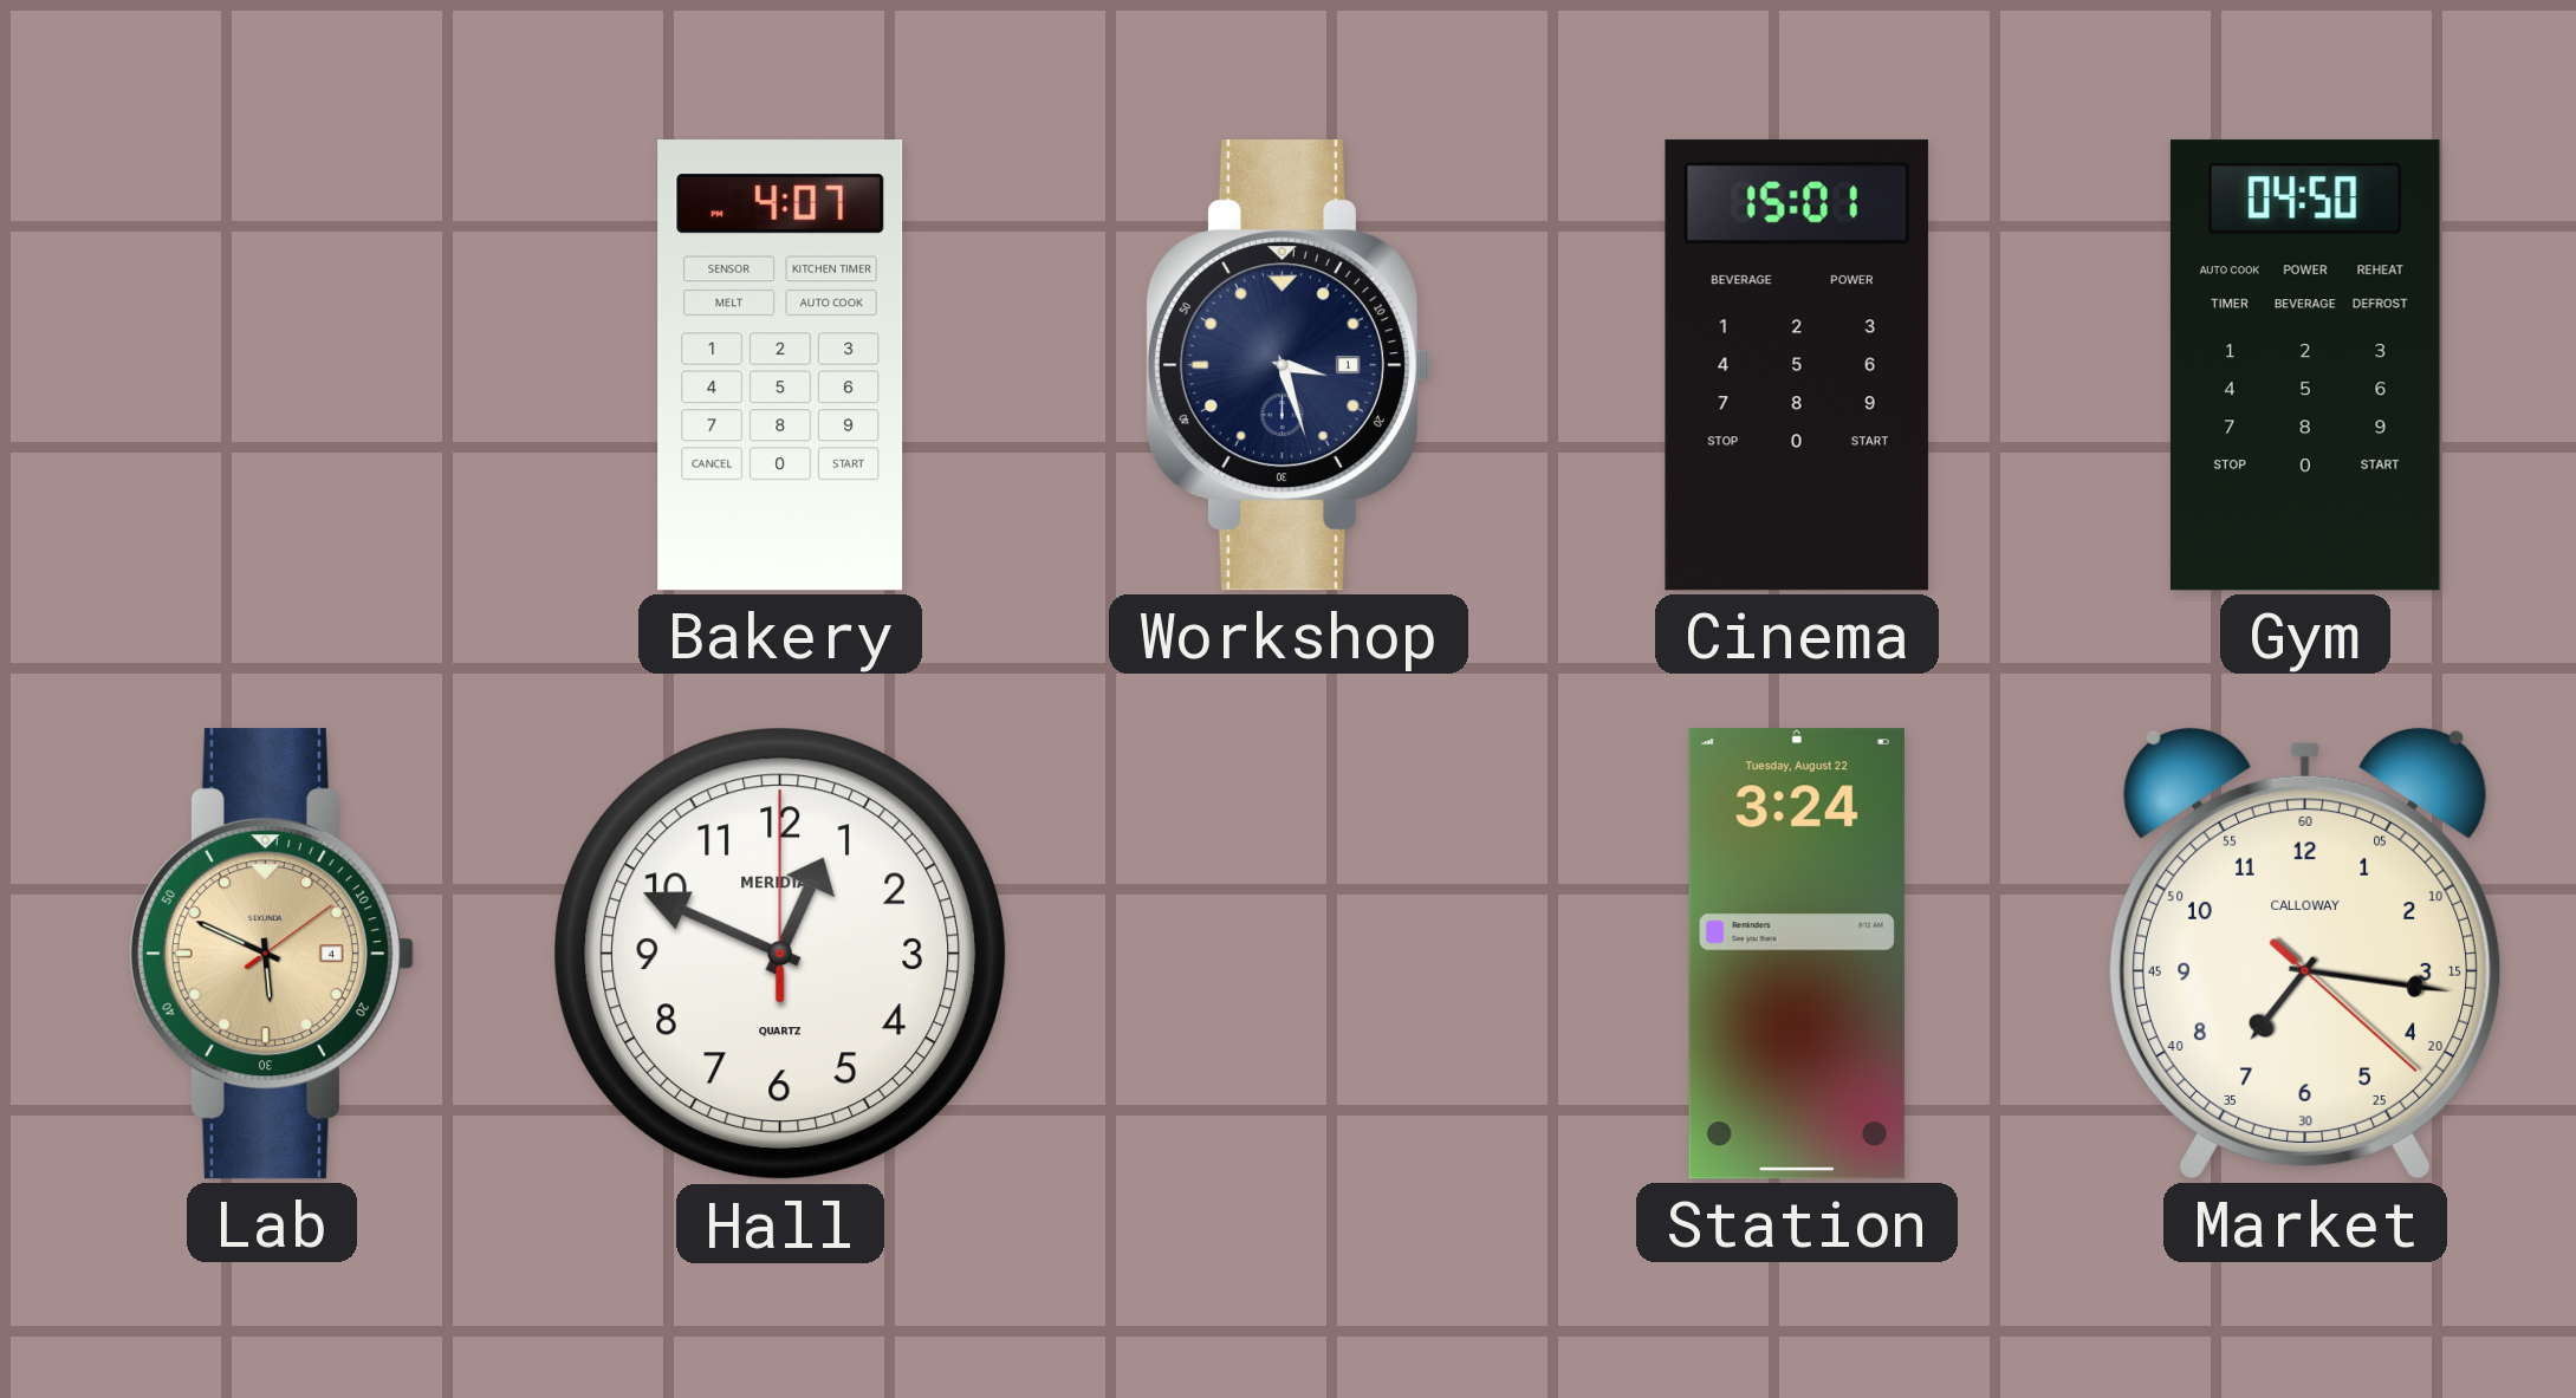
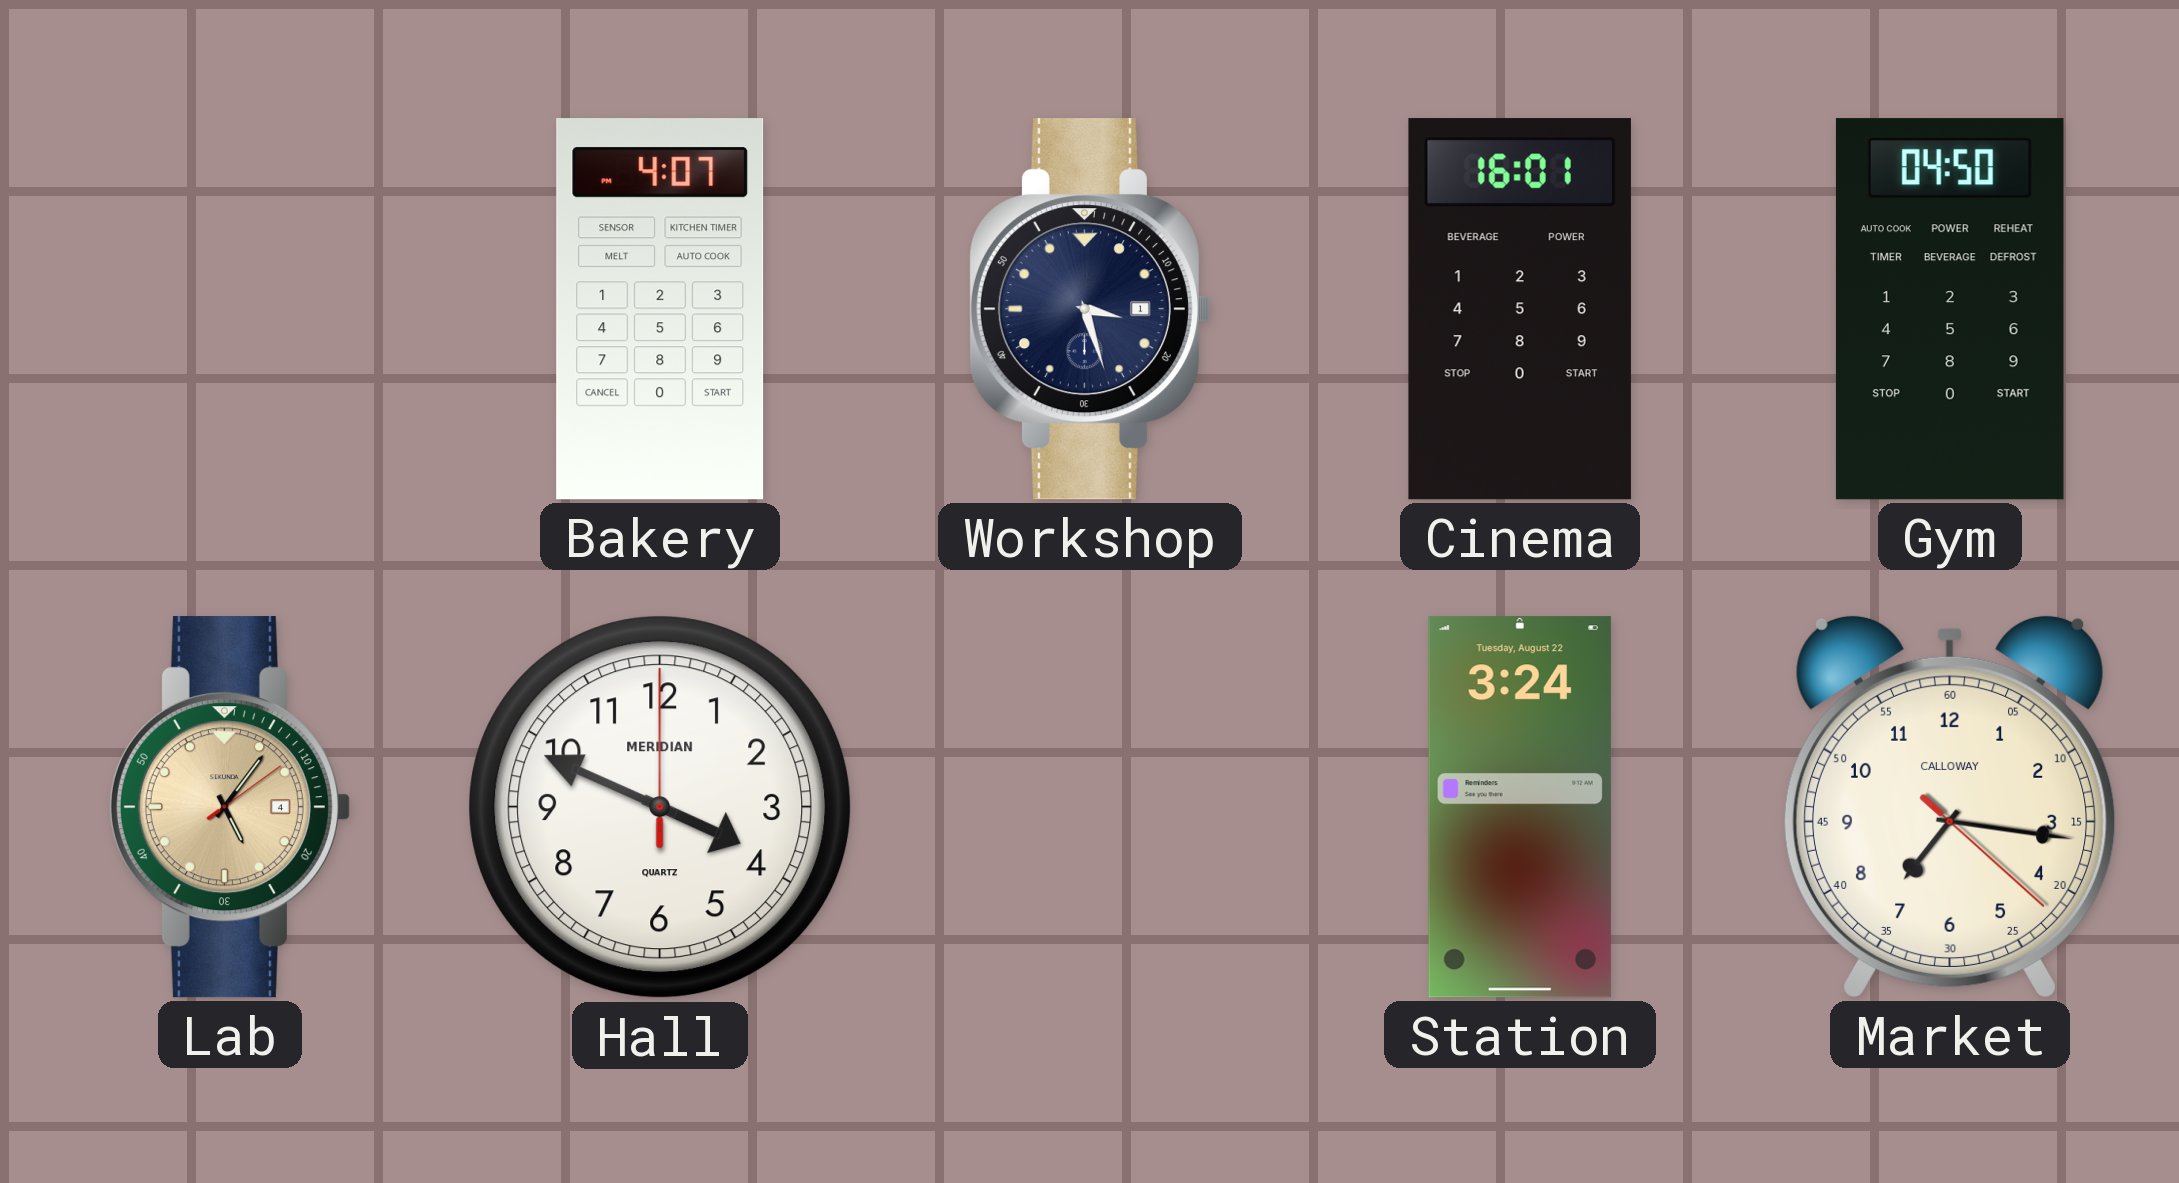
Cinema: 15:01 -> 16:01
Lab: 5:49 -> 5:06
Hall: 12:49 -> 3:49
